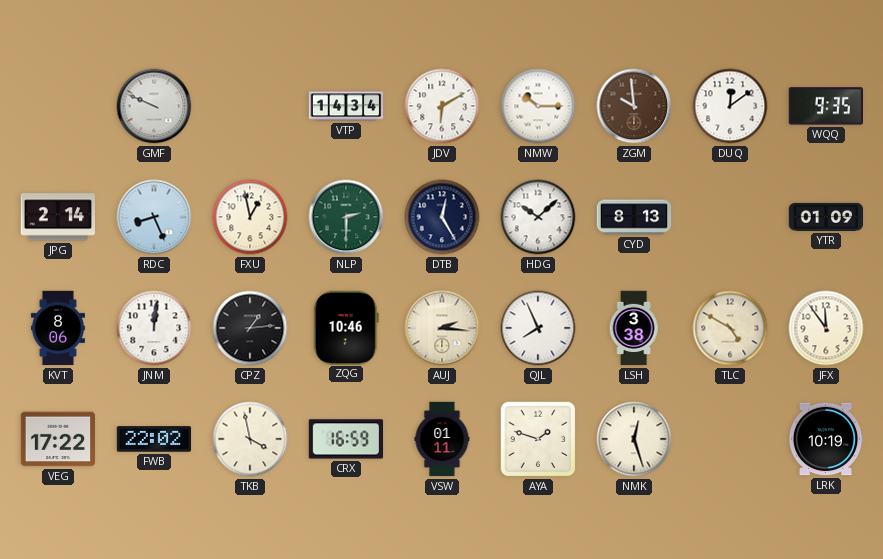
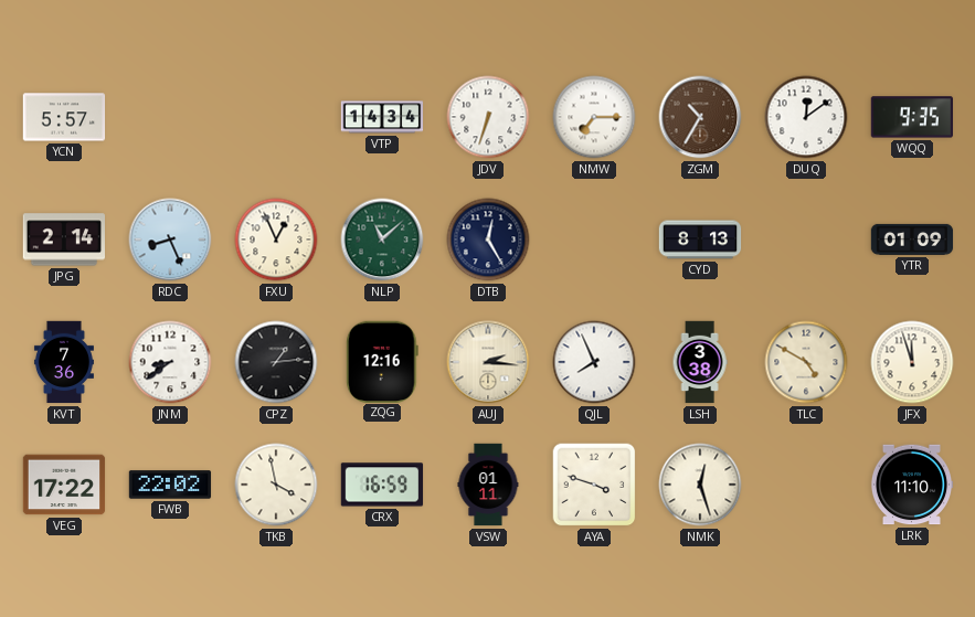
YCN: none -> 5:57
GMF: 9:49 -> none
JDV: 6:10 -> 6:33
NMW: 10:15 -> 7:15
ZGM: 9:59 -> 10:35
FXU: 12:58 -> 12:56
NLP: 2:30 -> 11:08
HDG: 10:08 -> none
KVT: 8:06 -> 7:36
JNM: 12:01 -> 8:39
ZQG: 10:46 -> 12:16
JFX: 11:54 -> 11:57
AYA: 1:48 -> 3:48
LRK: 10:19 -> 11:10
